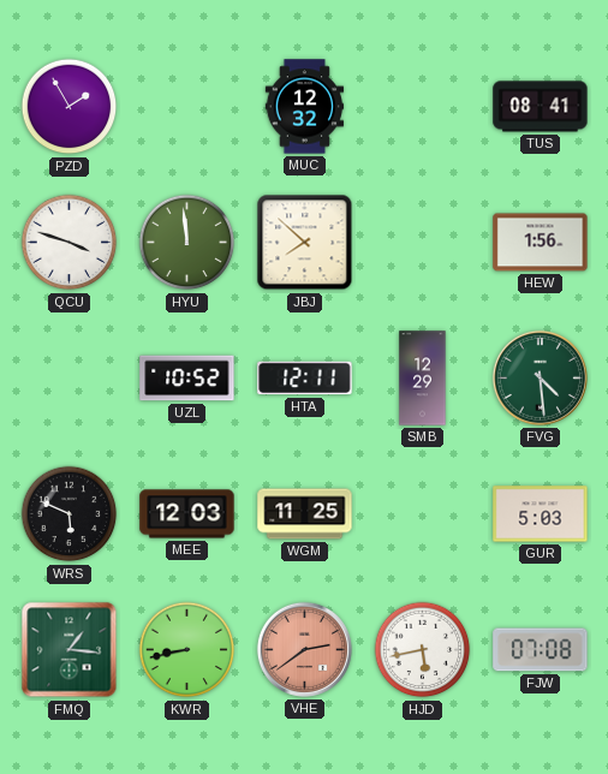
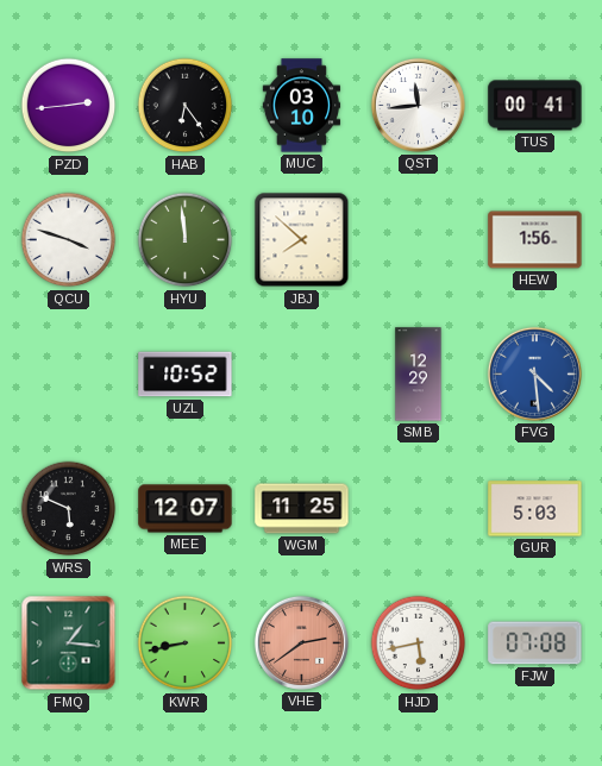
PZD: 1:55 -> 2:44
HAB: none -> 6:24
MUC: 12:32 -> 03:10
QST: none -> 11:44
TUS: 08:41 -> 00:41
HTA: 12:11 -> none
FVG dial: green -> blue
MEE: 12:03 -> 12:07
